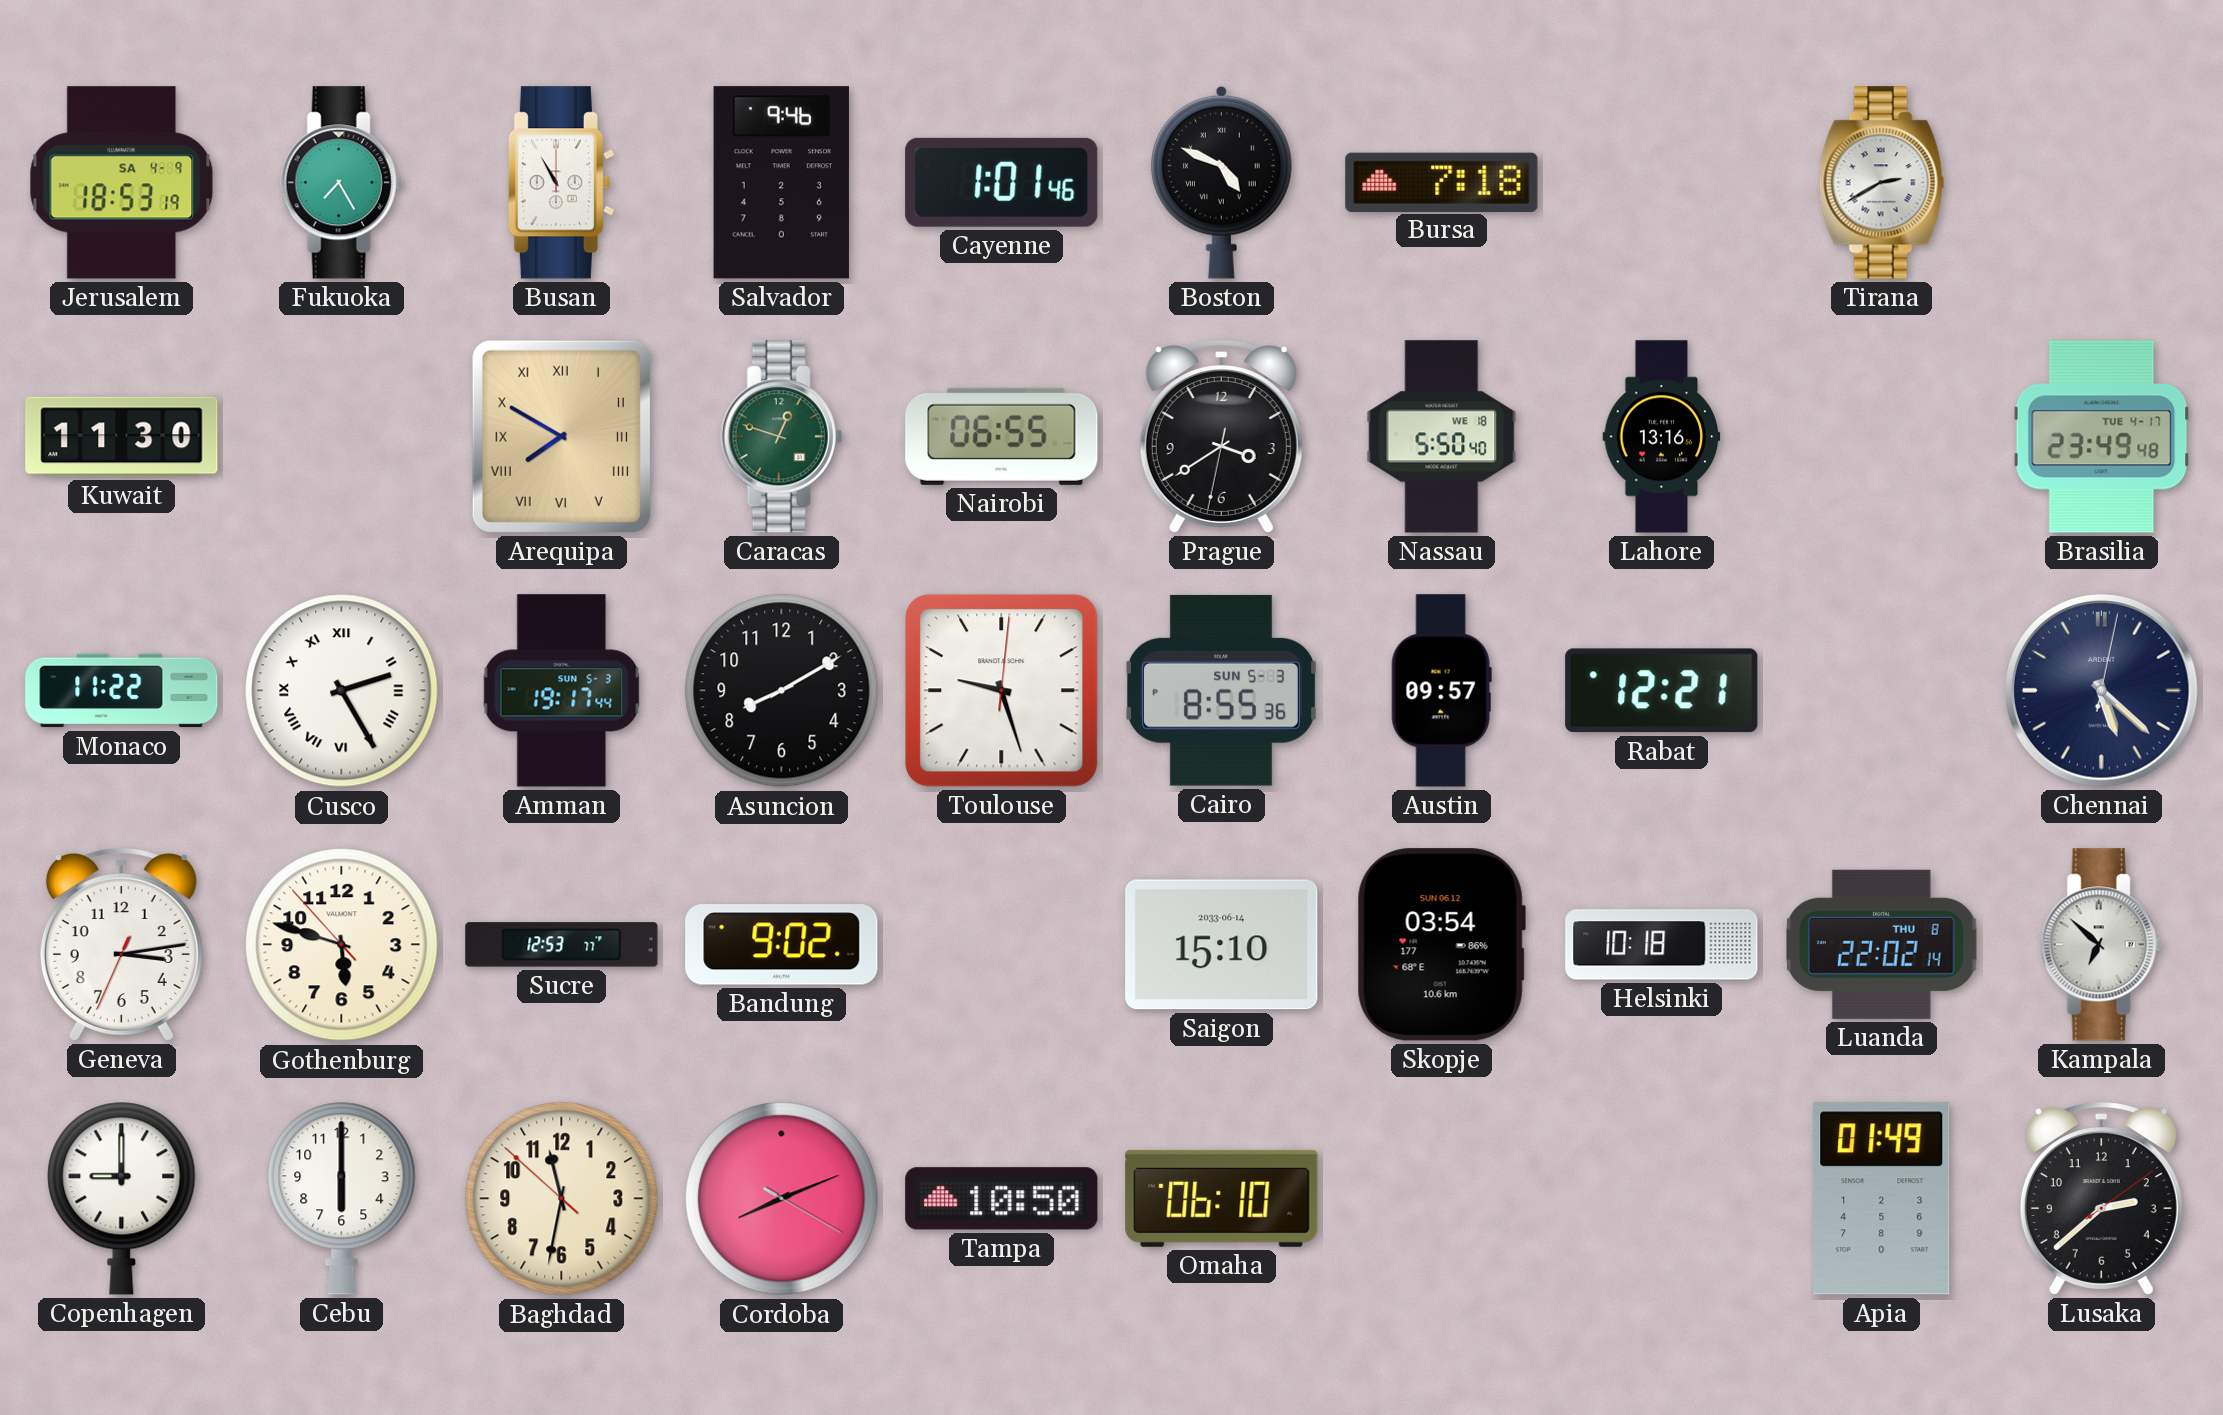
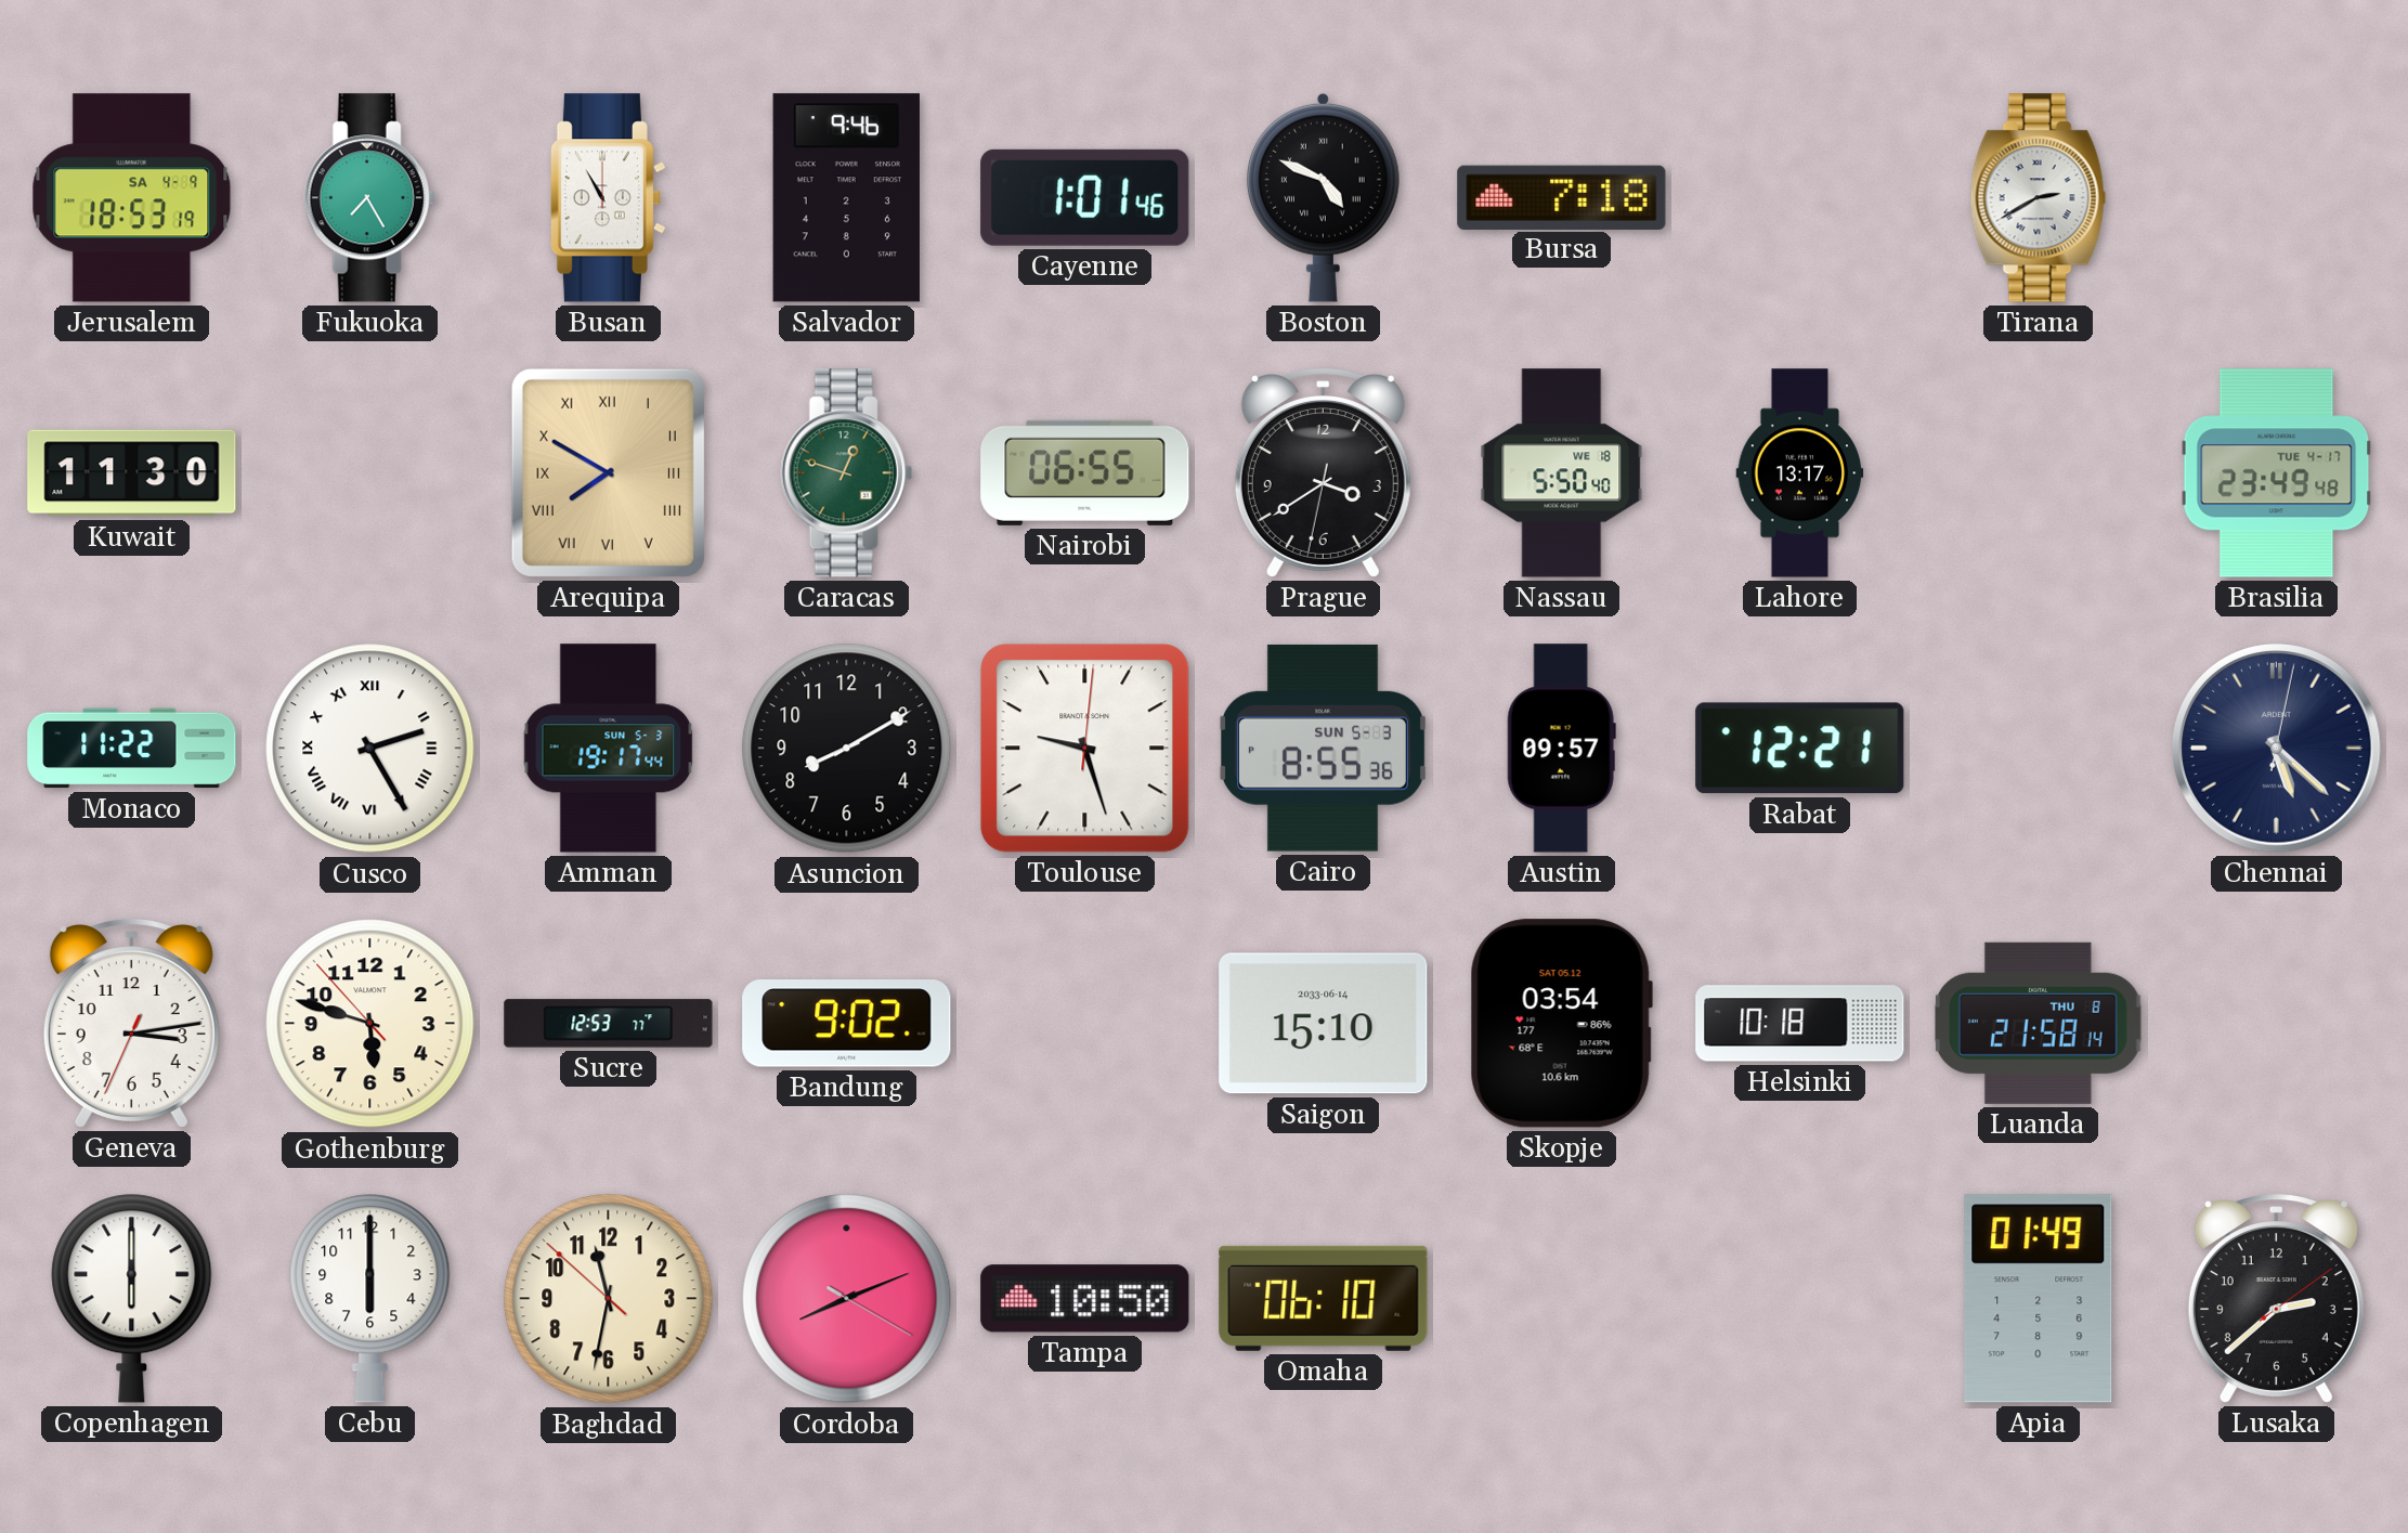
Lahore: 13:16 -> 13:17
Skopje date: SUN 06.12 -> SAT 05.12
Luanda: 22:02 -> 21:58
Kampala: 6:52 -> none
Copenhagen: 9:00 -> 6:00
